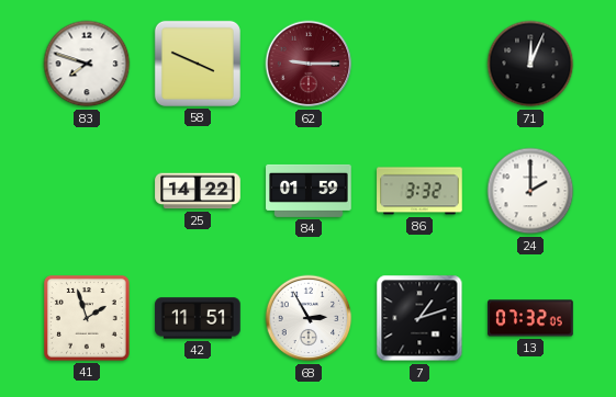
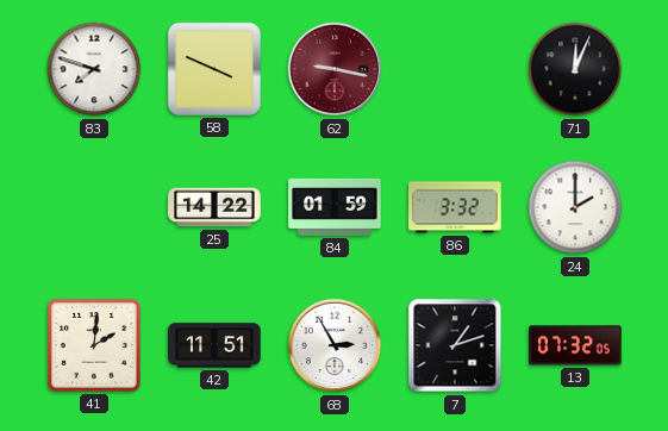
62: 9:15 -> 9:17
41: 1:57 -> 2:01
